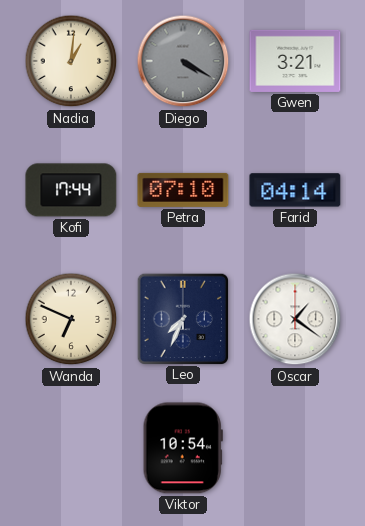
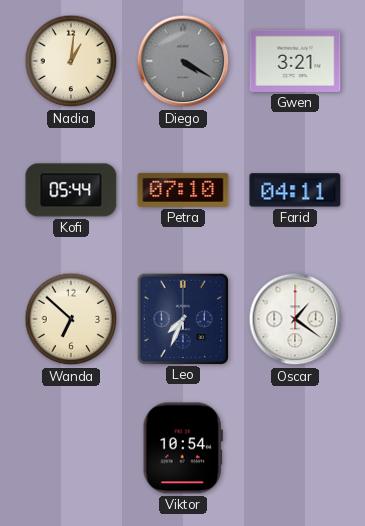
Kofi: 17:44 -> 05:44
Farid: 04:14 -> 04:11
Wanda: 6:49 -> 6:52
